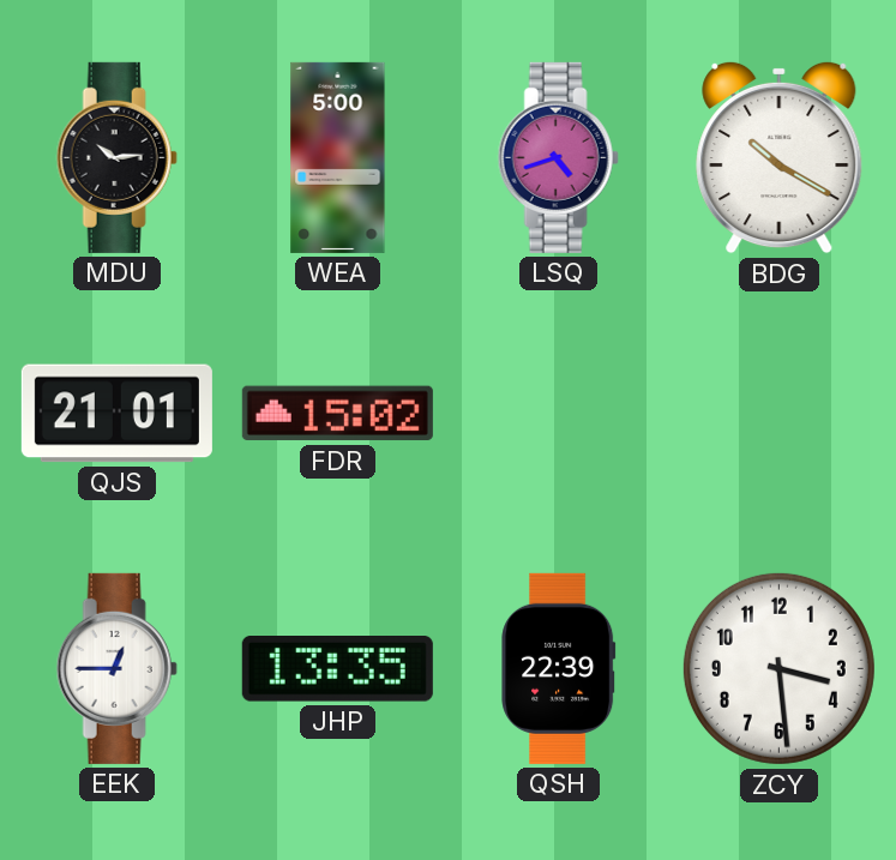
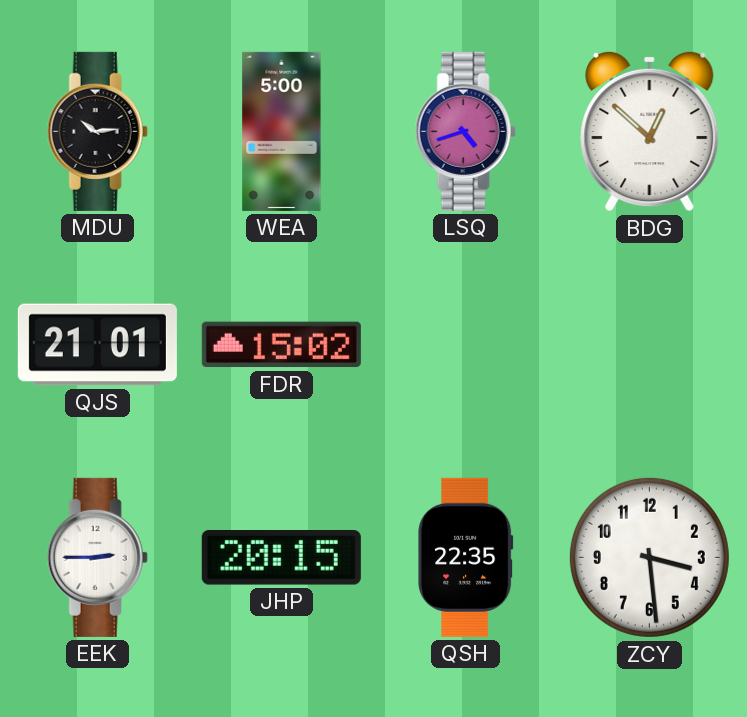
BDG: 10:20 -> 12:52
EEK: 12:45 -> 2:45
JHP: 13:35 -> 20:15
QSH: 22:39 -> 22:35
